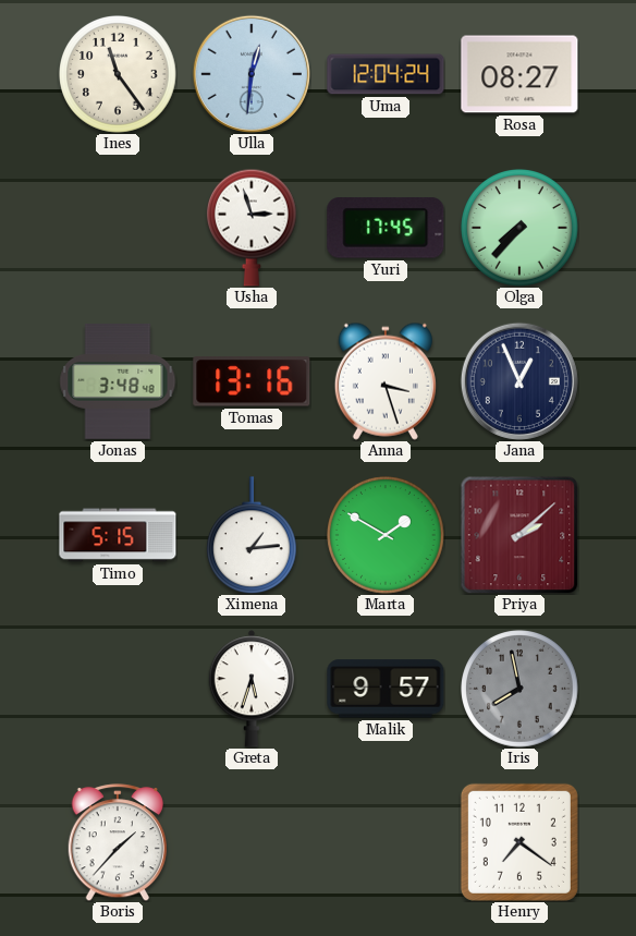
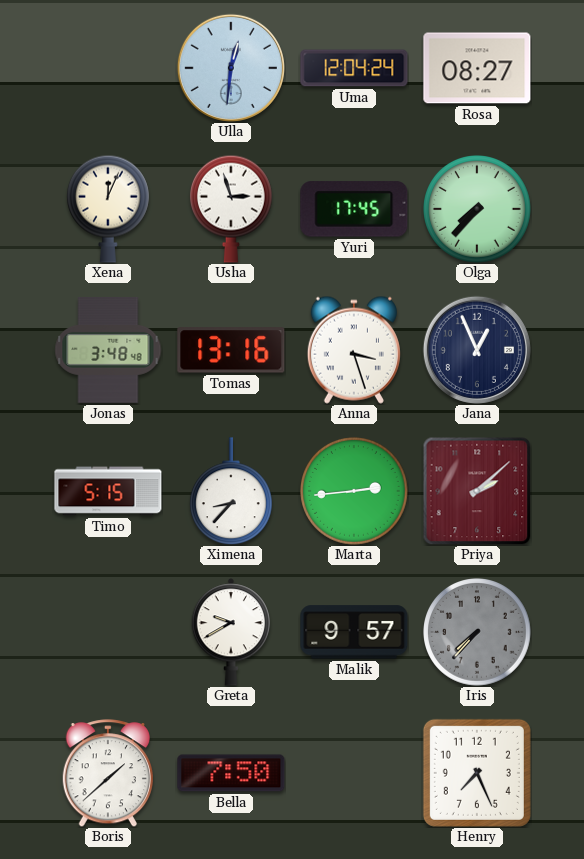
Ines: 11:24 -> none
Xena: none -> 12:04
Ximena: 1:14 -> 8:37
Marta: 1:50 -> 2:44
Greta: 5:33 -> 9:40
Iris: 7:58 -> 7:37
Boris: 1:37 -> 1:38
Bella: none -> 7:50
Henry: 7:21 -> 7:26
